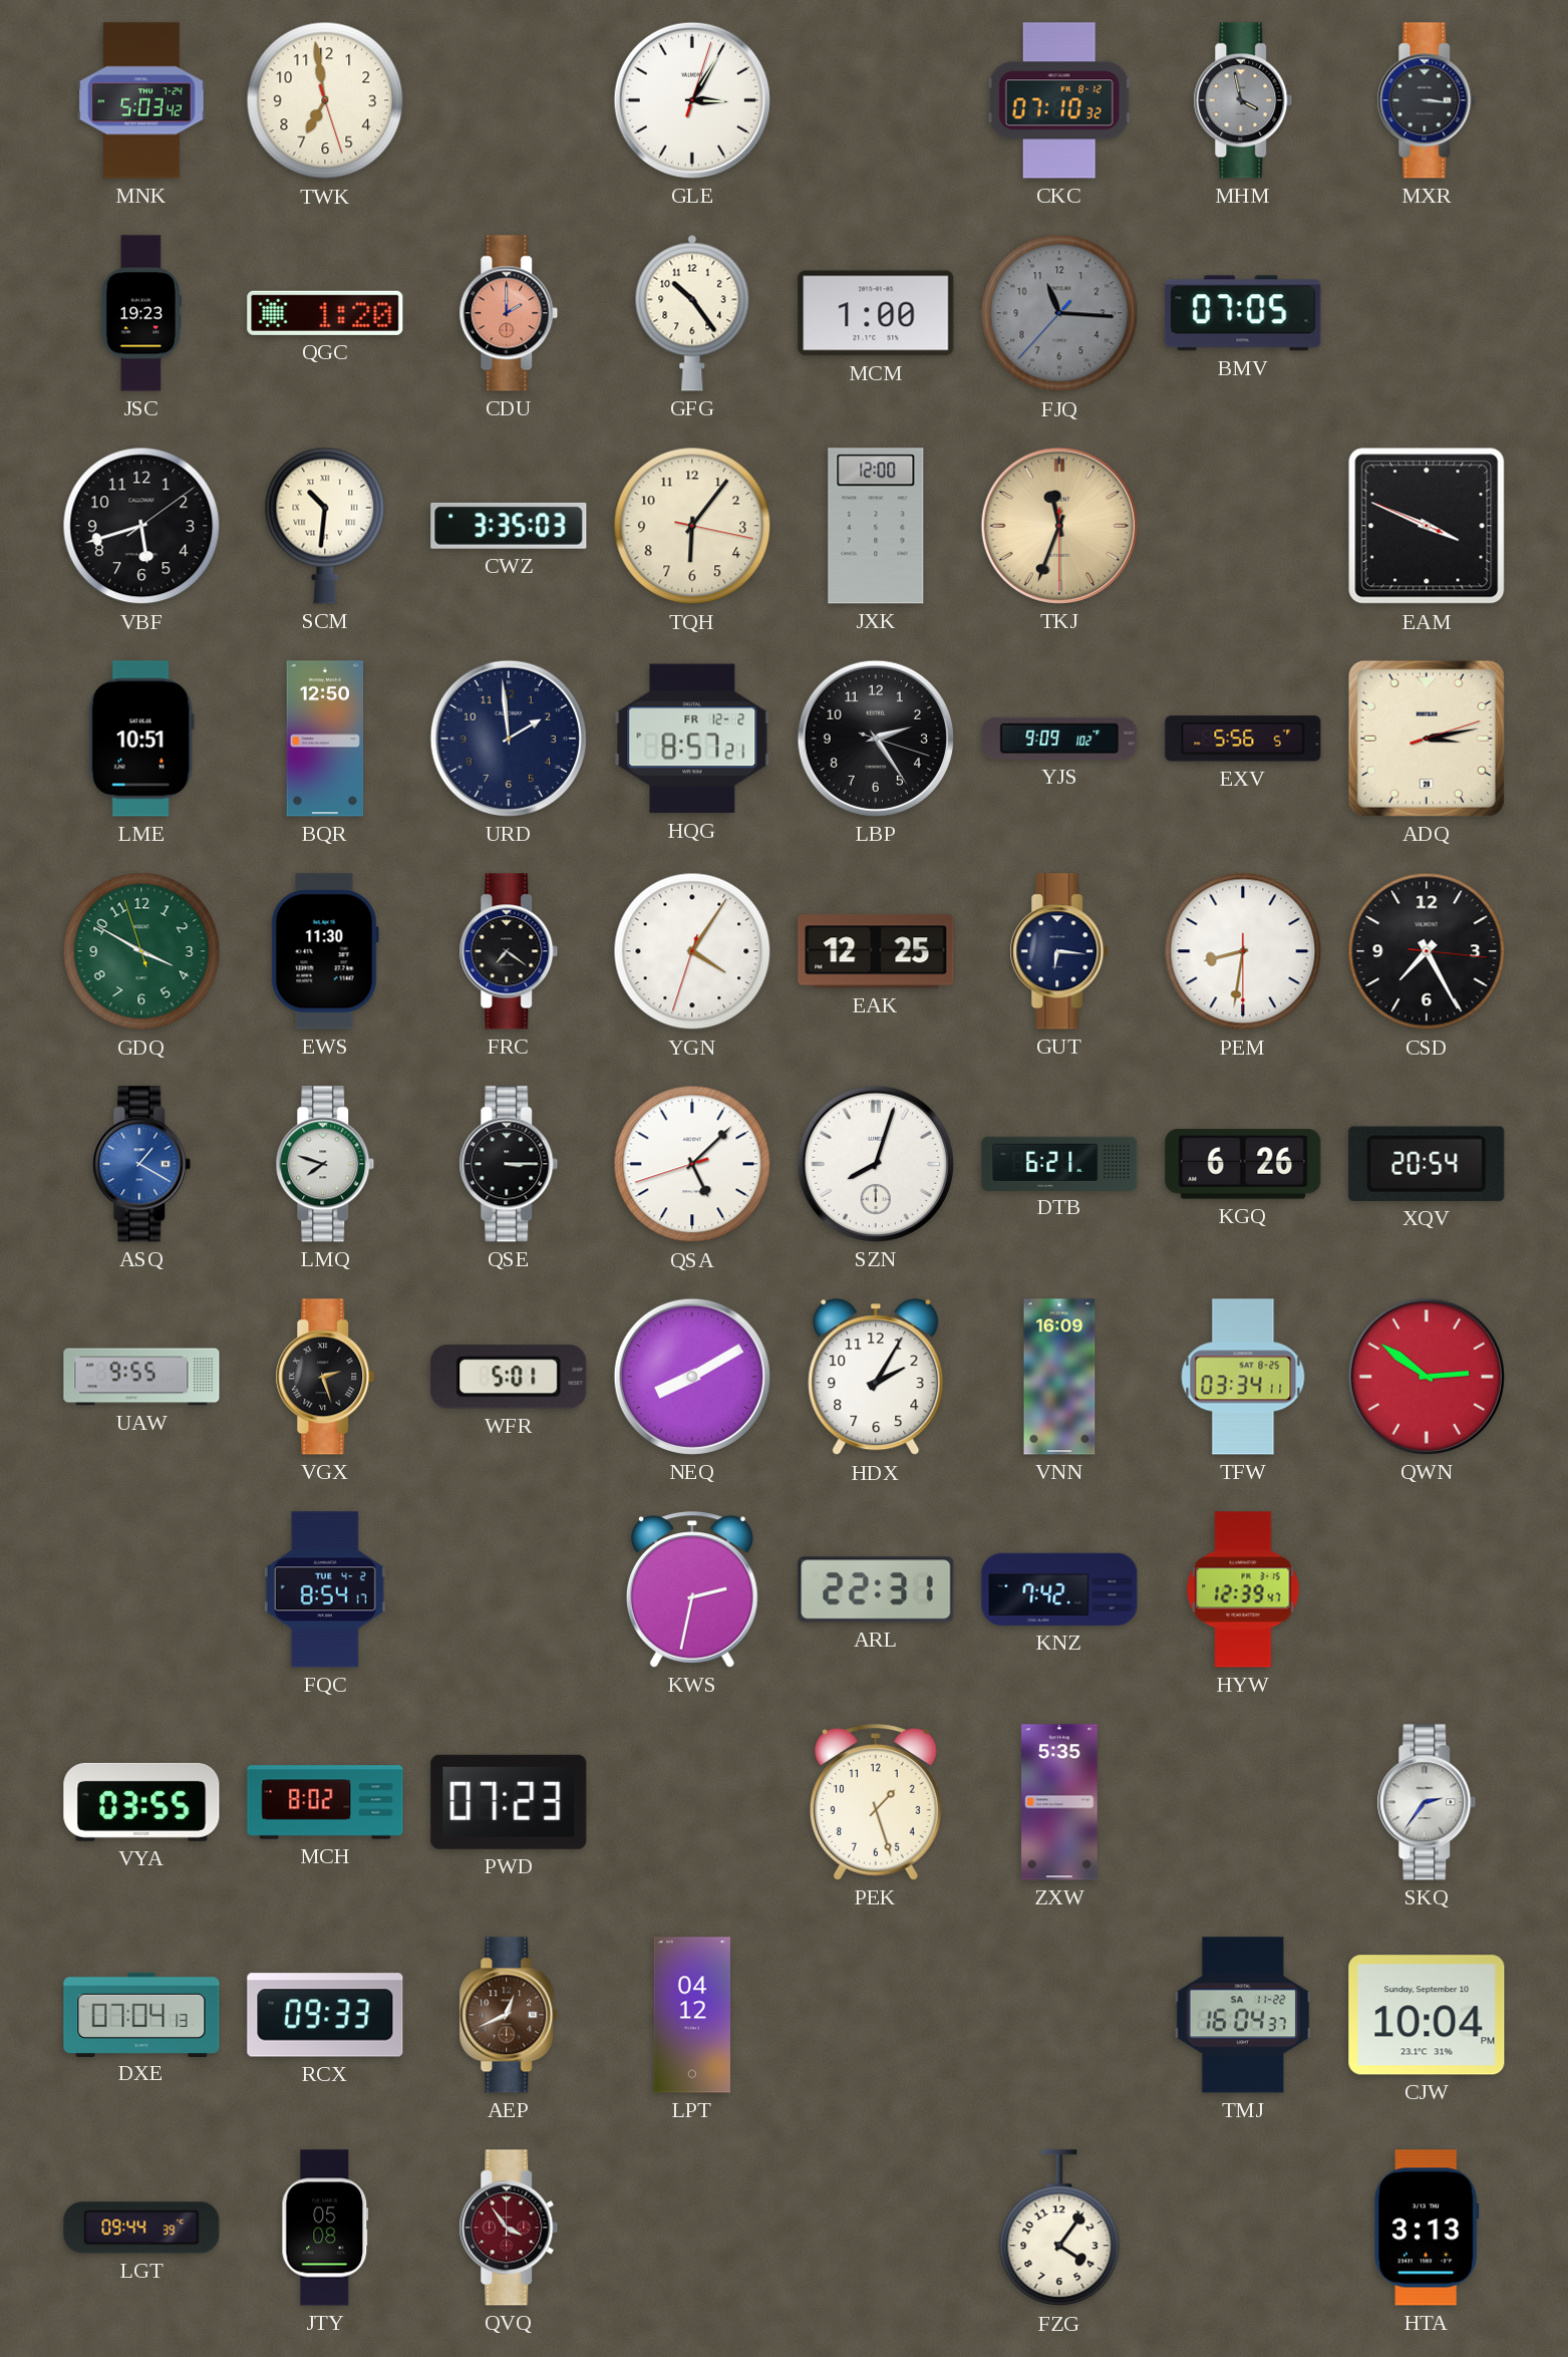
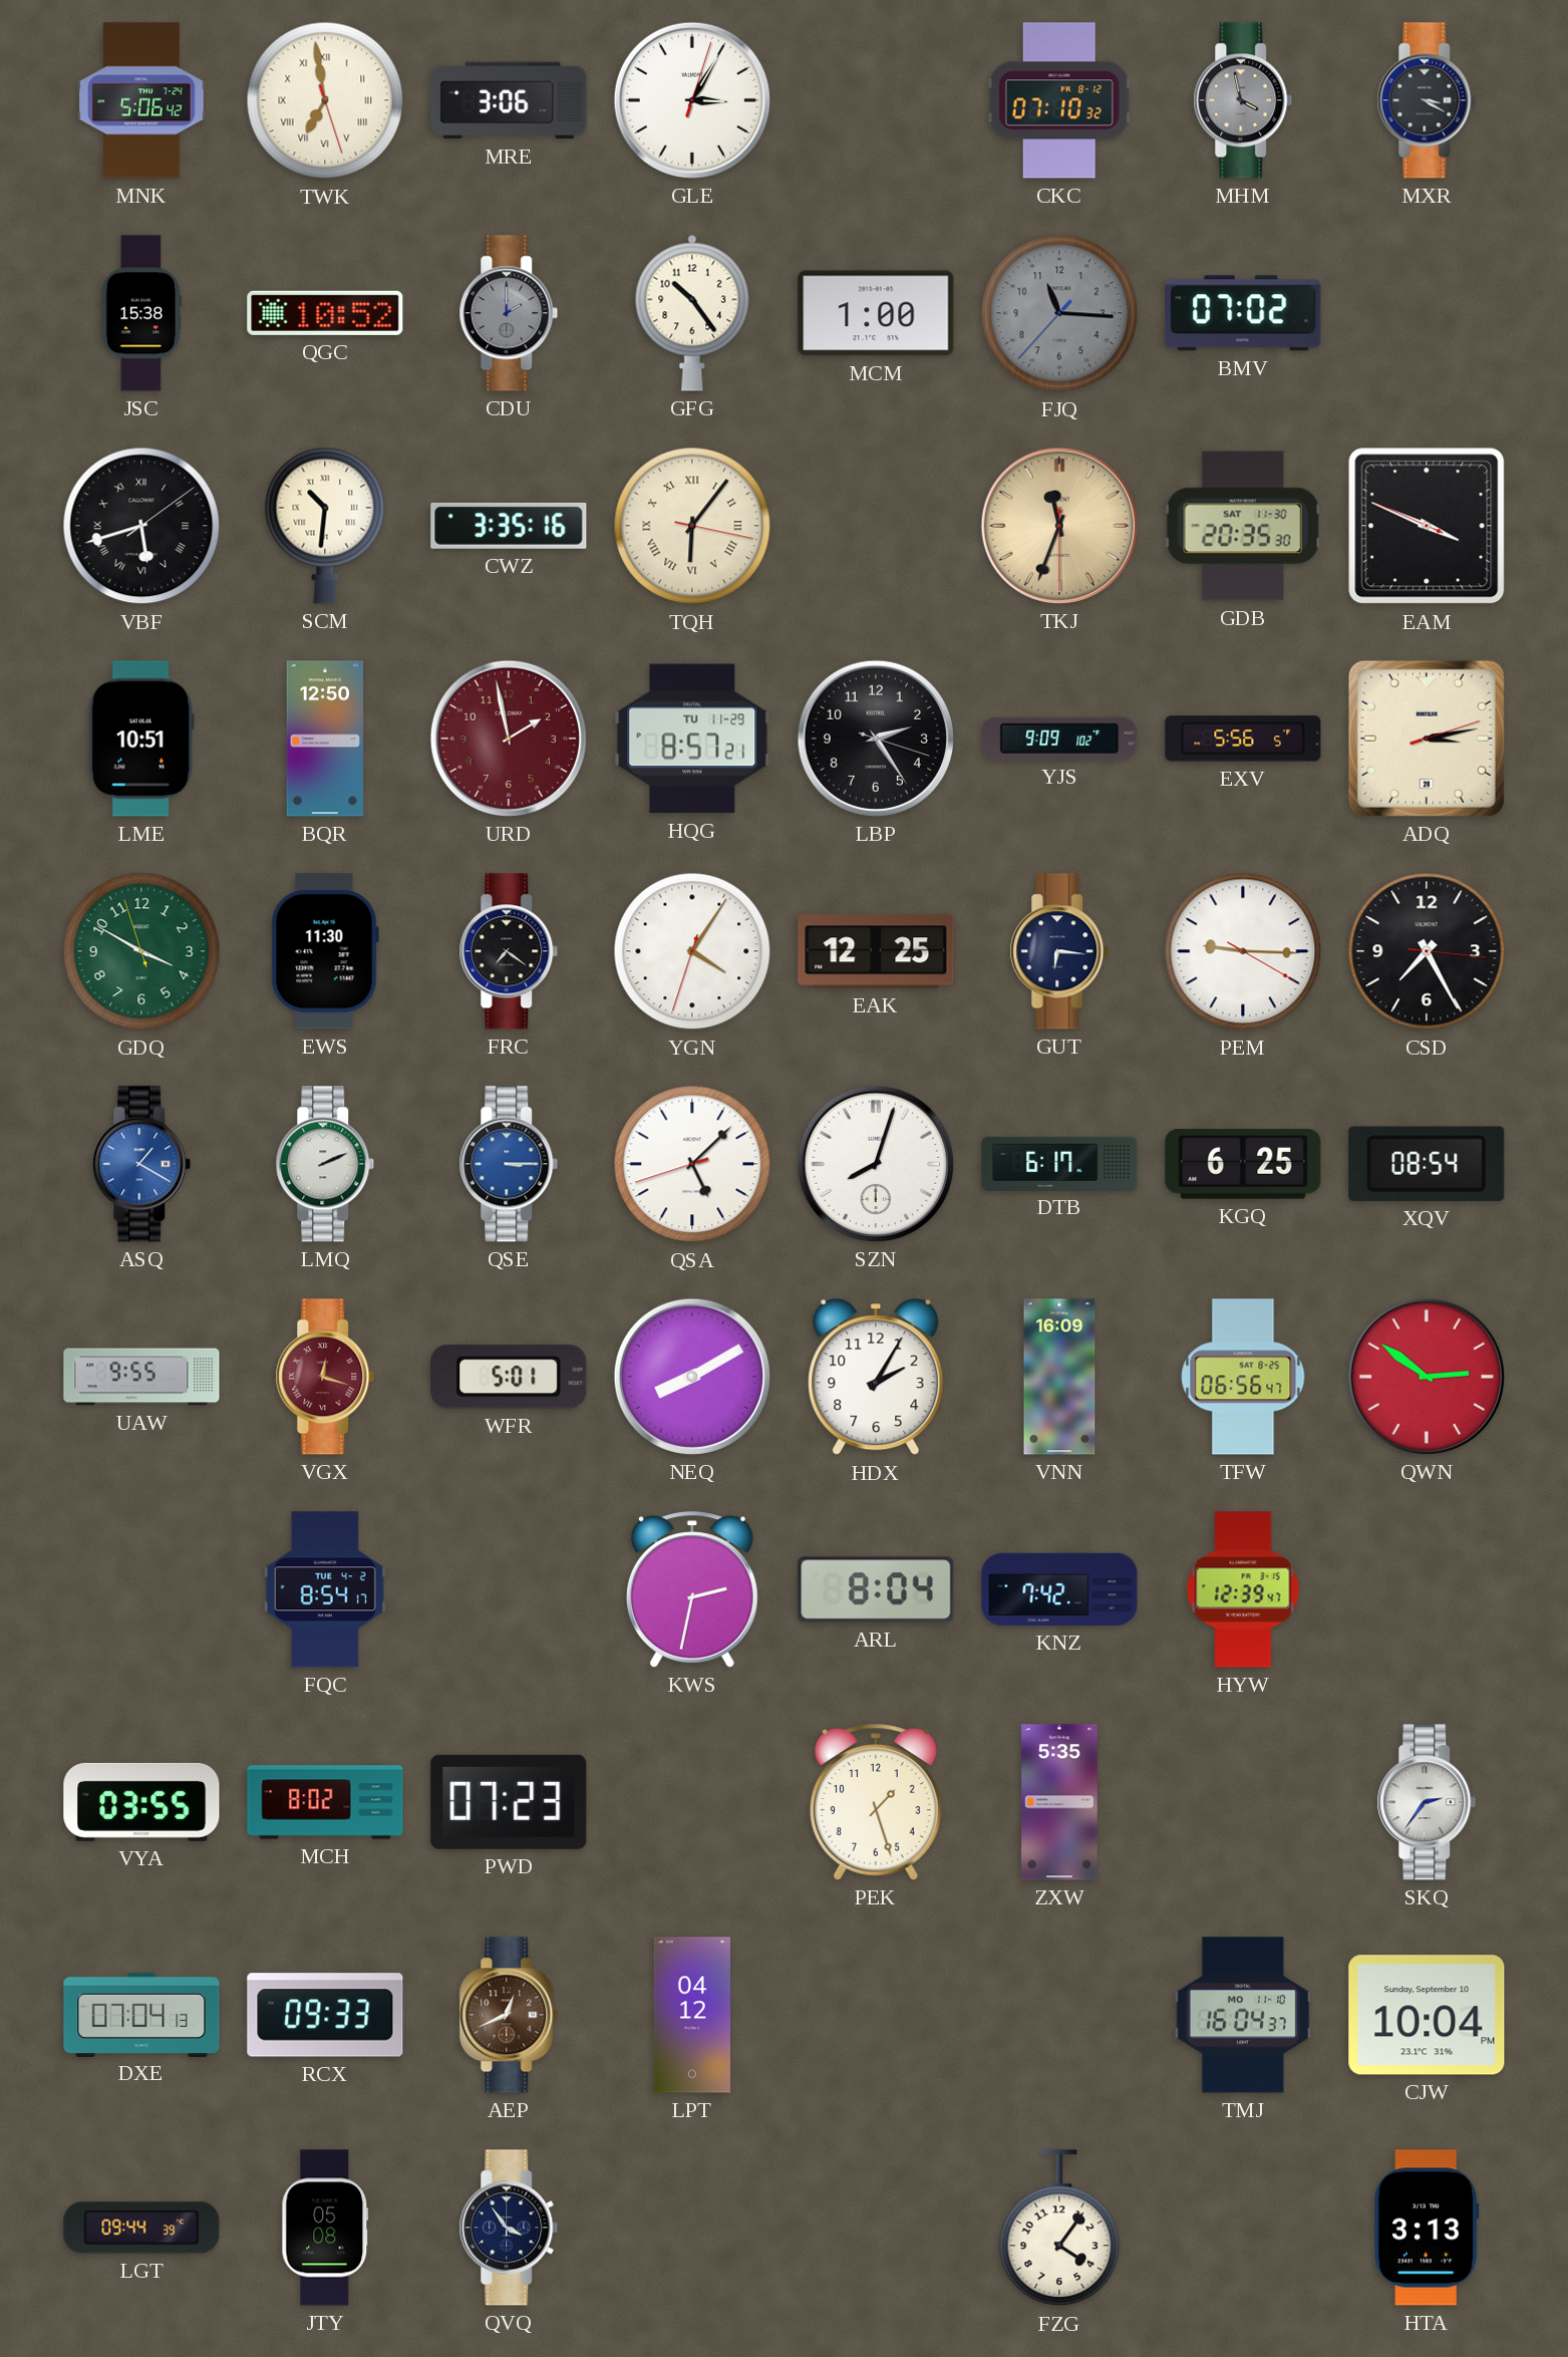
MNK: 5:03 -> 5:06
TWK numerals: Arabic -> Roman
MRE: none -> 3:06
MXR: 3:16 -> 3:20
JSC: 19:23 -> 15:38
QGC: 1:20 -> 10:52
CDU dial: salmon -> grey
BMV: 07:05 -> 07:02
VBF numerals: Arabic -> Roman
CWZ: 3:35:03 -> 3:35:16
TQH numerals: Arabic -> Roman
JXK: 12:00 -> none
GDB: none -> 20:35
URD: 1:59 -> 1:58
URD dial: navy -> burgundy
HQG date: FR 12-2 -> TU 11-29
PEM: 8:31 -> 9:15
LMQ: 7:48 -> 2:11
QSE dial: black -> blue
DTB: 6:21 -> 6:17
KGQ: 6:26 -> 6:25
XQV: 20:54 -> 08:54
VGX: 2:27 -> 12:18
VGX dial: black -> burgundy
TFW: 03:34 -> 06:56
ARL: 22:31 -> 8:04
TMJ date: SA 11-22 -> MO 11-10
QVQ dial: burgundy -> navy
